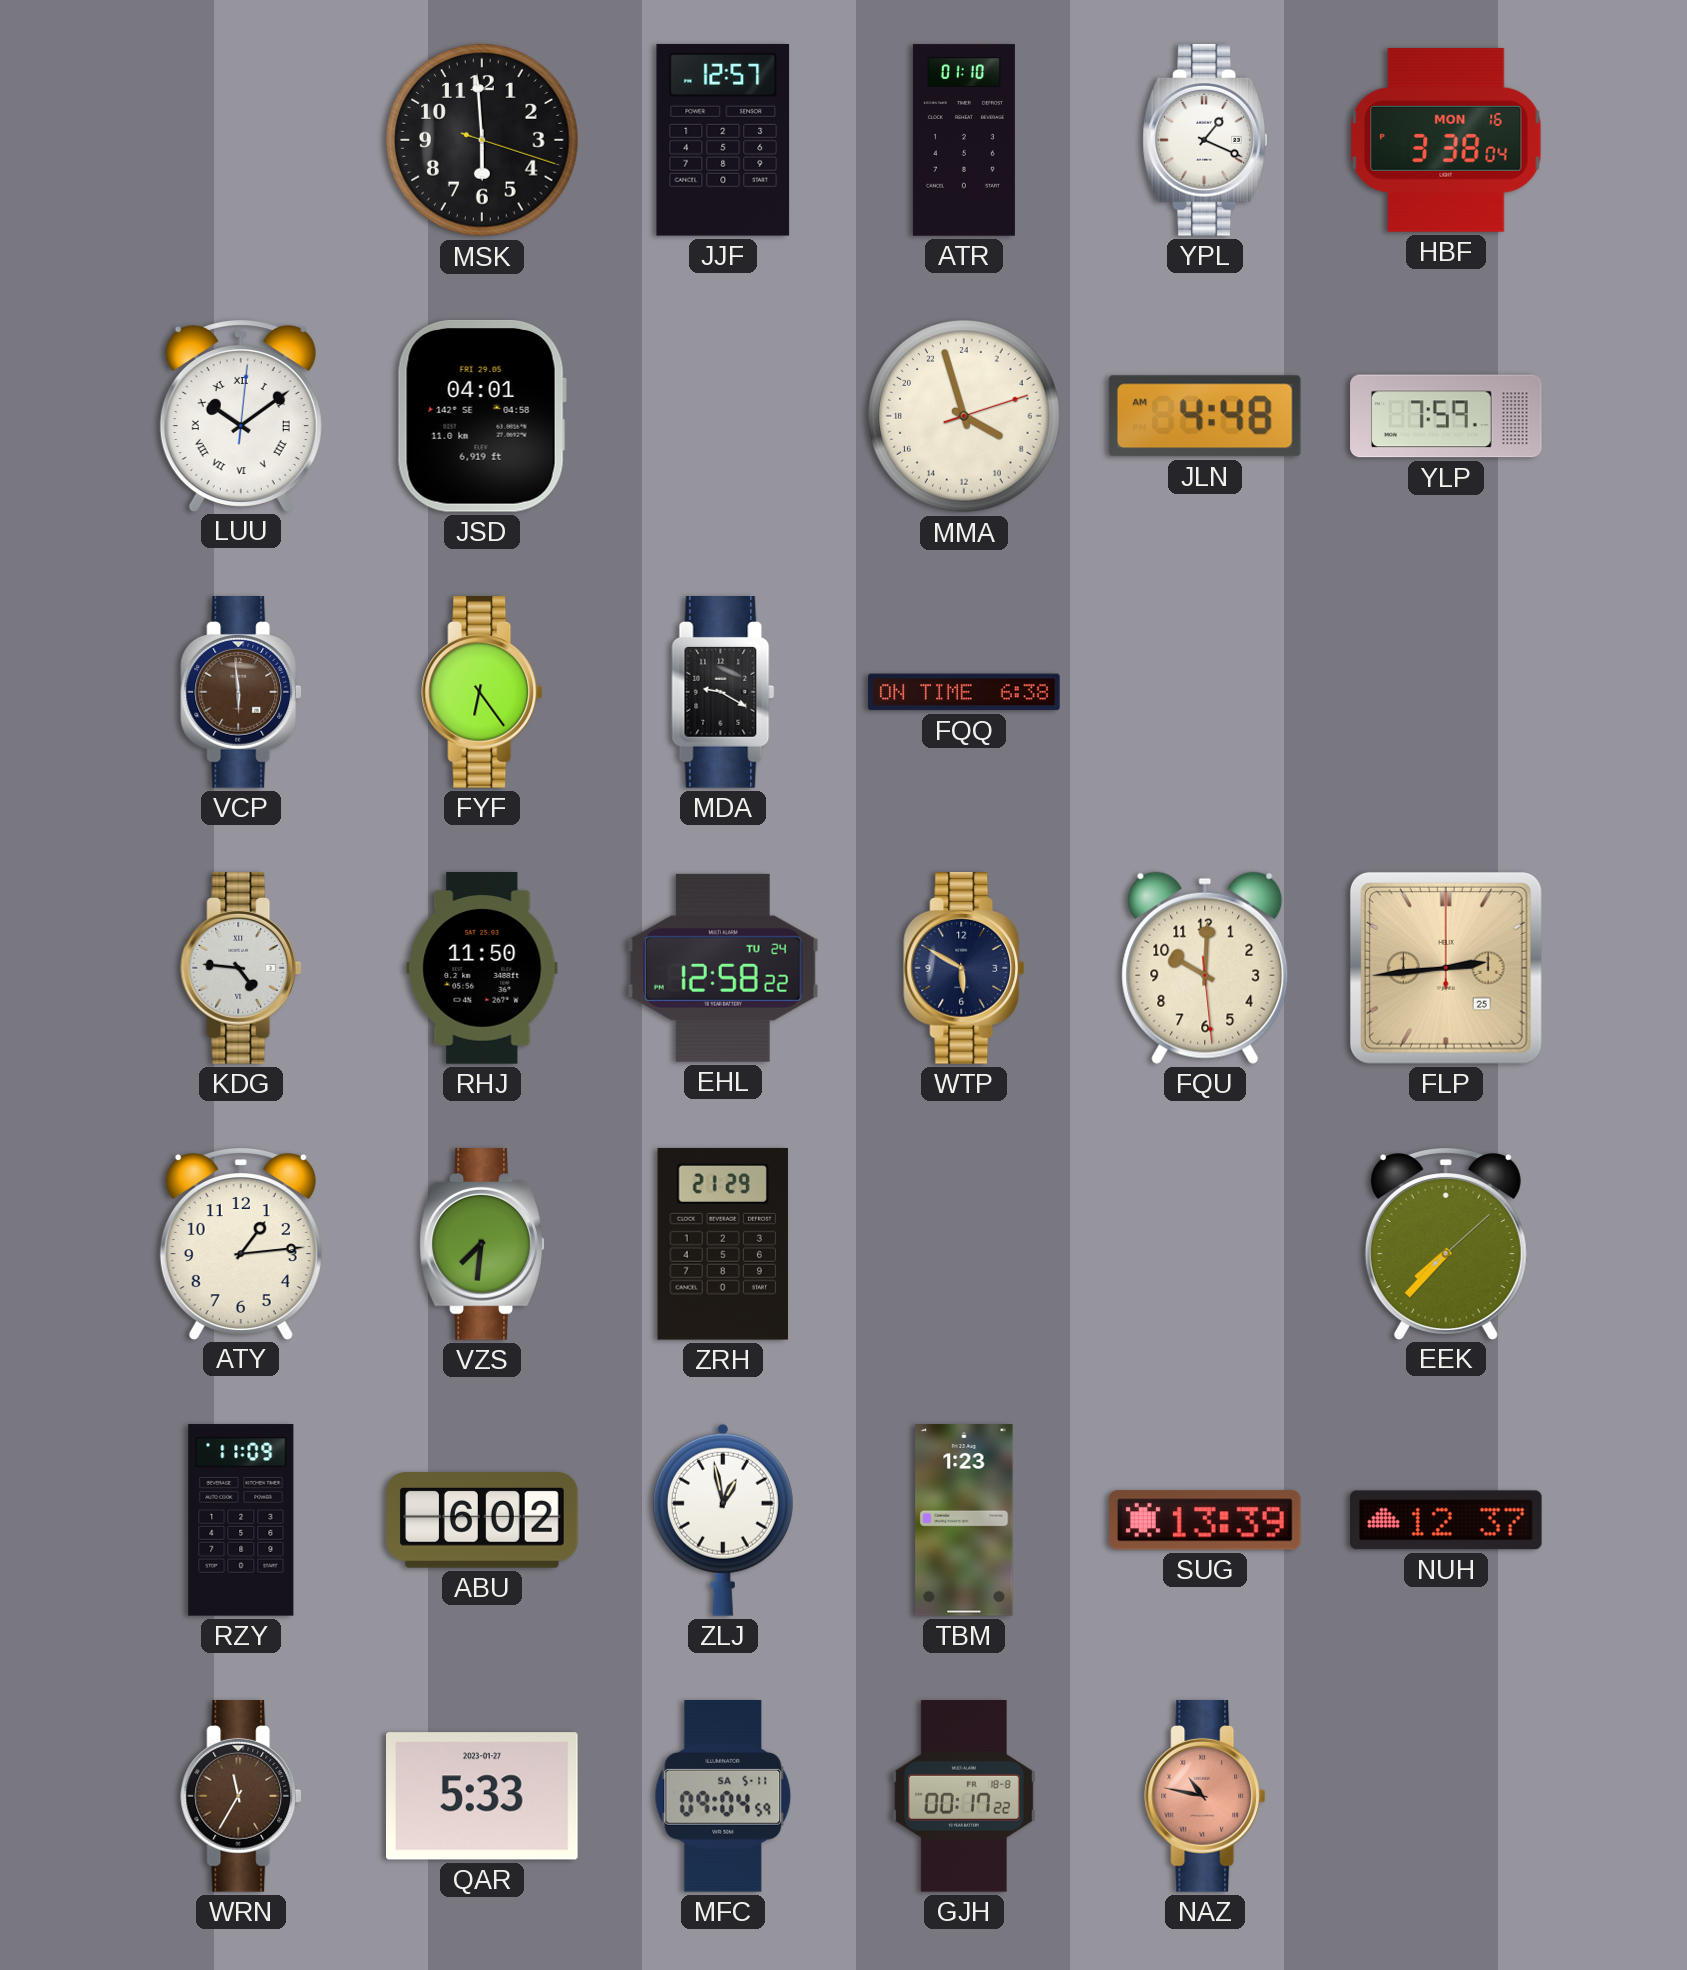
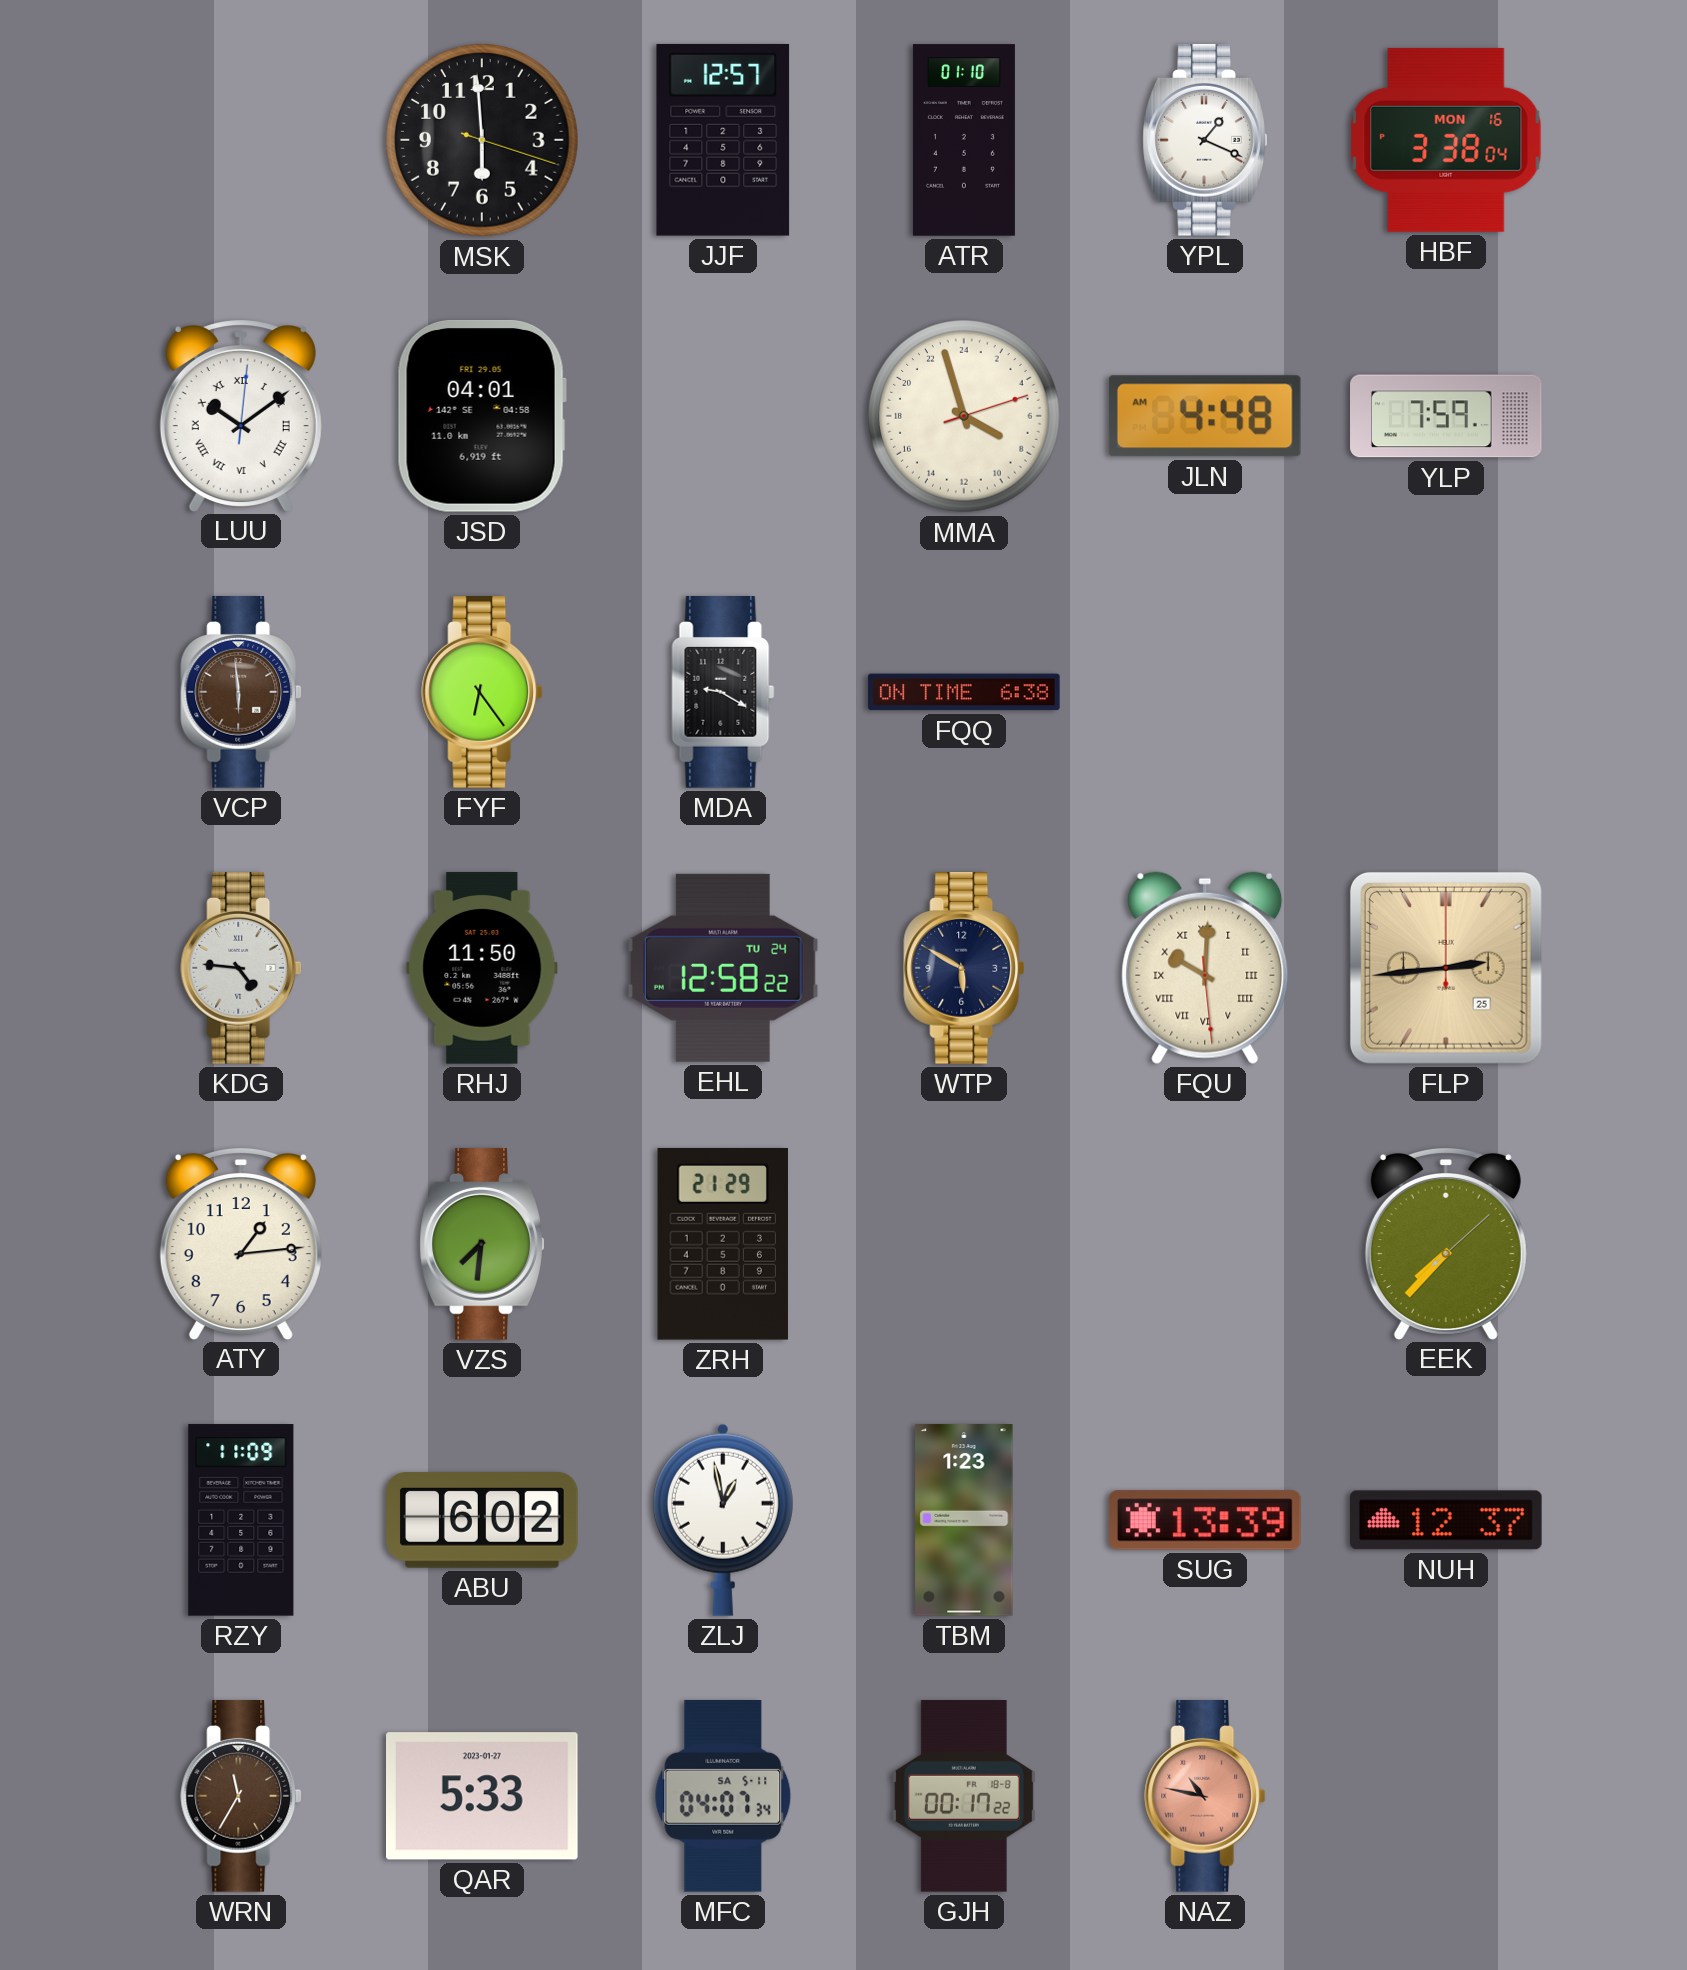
FQU numerals: Arabic -> Roman
MFC: 09:04 -> 04:07
